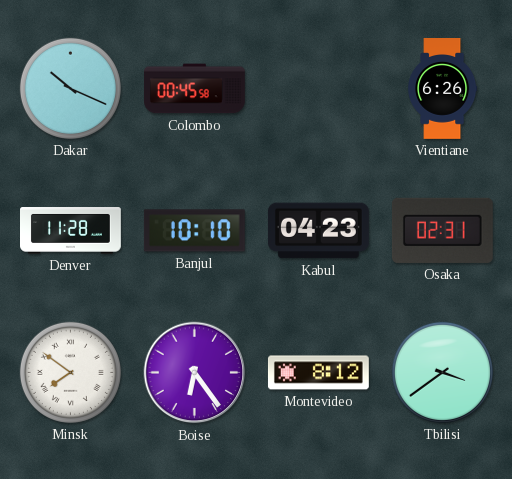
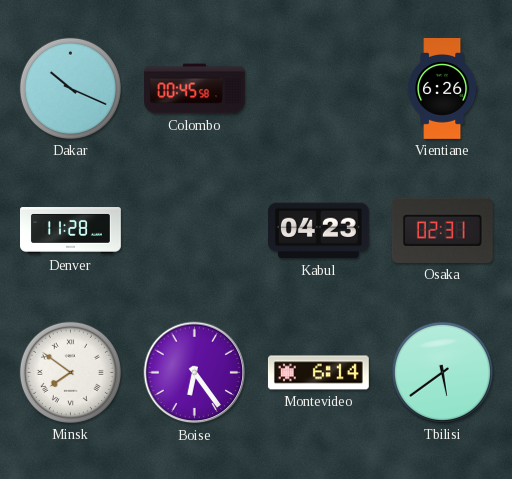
Banjul: 10:10 -> none
Montevideo: 8:12 -> 6:14
Tbilisi: 3:39 -> 5:39
